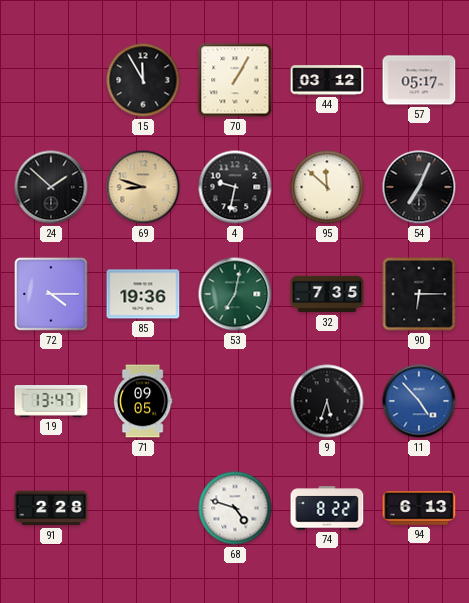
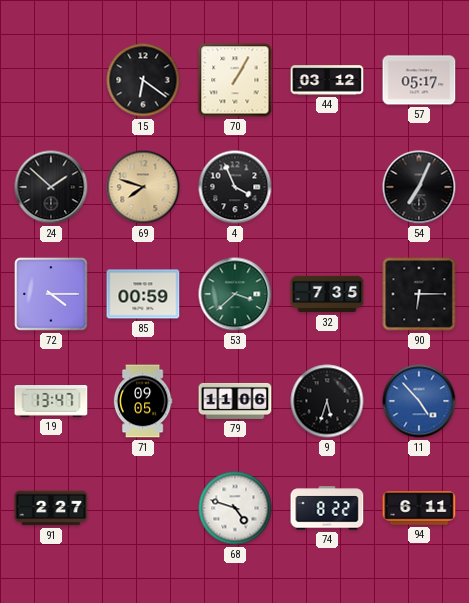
15: 11:55 -> 6:21
69: 8:48 -> 7:48
4: 9:32 -> 3:56
95: 11:52 -> none
85: 19:36 -> 00:59
53: 7:02 -> 3:38
79: none -> 11:06
91: 2:28 -> 2:27
94: 6:13 -> 6:11
